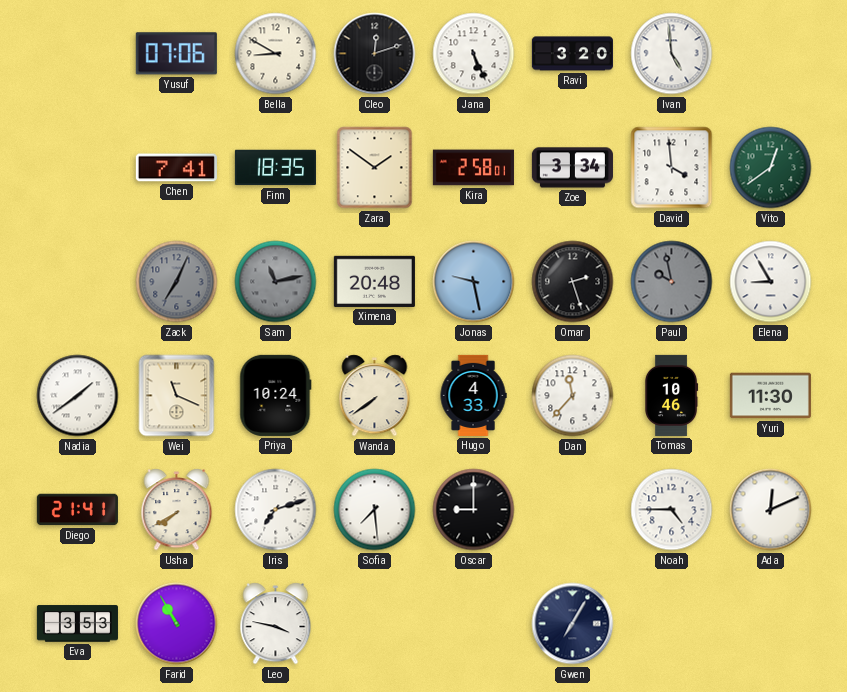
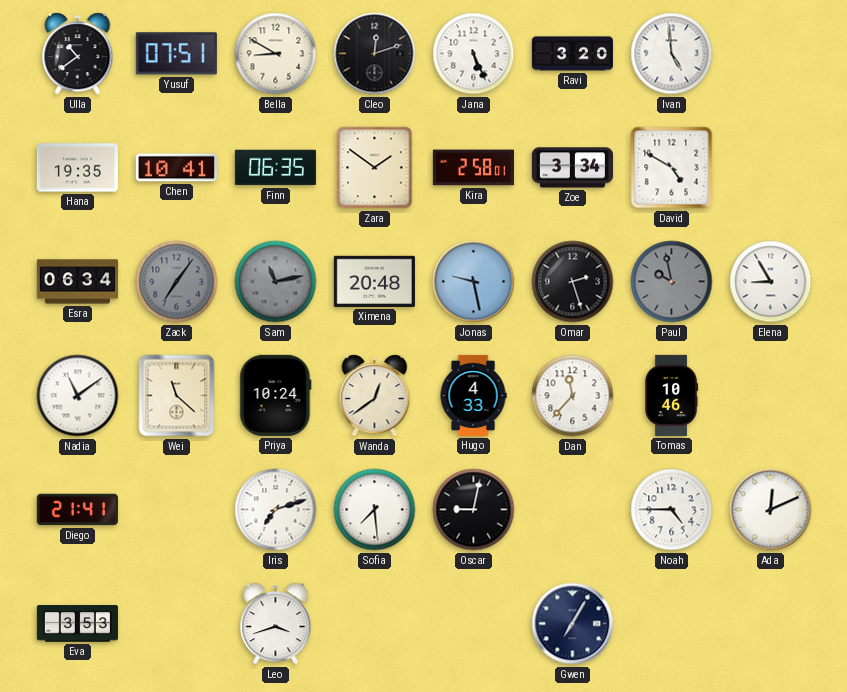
Ulla: none -> 10:39
Yusuf: 07:06 -> 07:51
Hana: none -> 19:35
Chen: 7:41 -> 10:41
Finn: 18:35 -> 06:35
David: 3:59 -> 4:50
Vito: 12:39 -> none
Esra: none -> 06:34
Zack: 7:04 -> 7:06
Nadia: 1:39 -> 11:09
Wei: 11:19 -> 11:22
Wanda: 7:39 -> 12:39
Yuri: 11:30 -> none
Usha: 7:40 -> none
Oscar: 9:00 -> 9:02
Farid: 10:55 -> none
Leo: 3:47 -> 3:42
